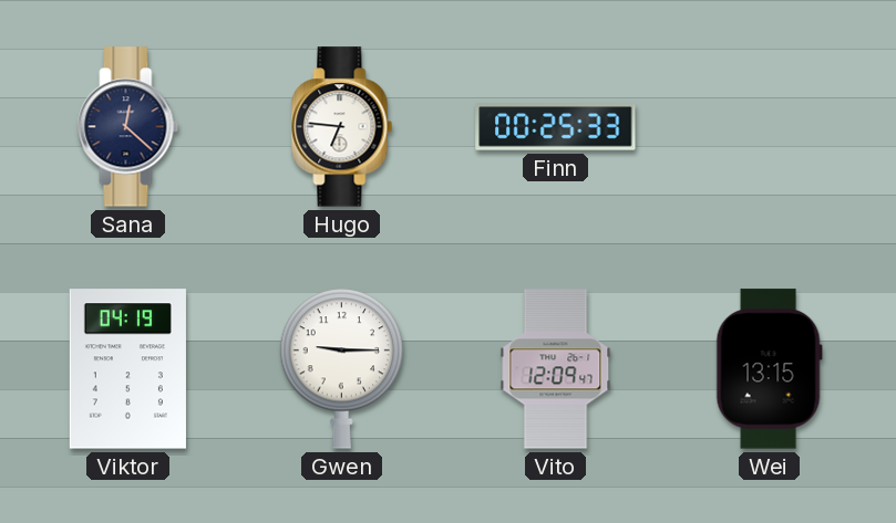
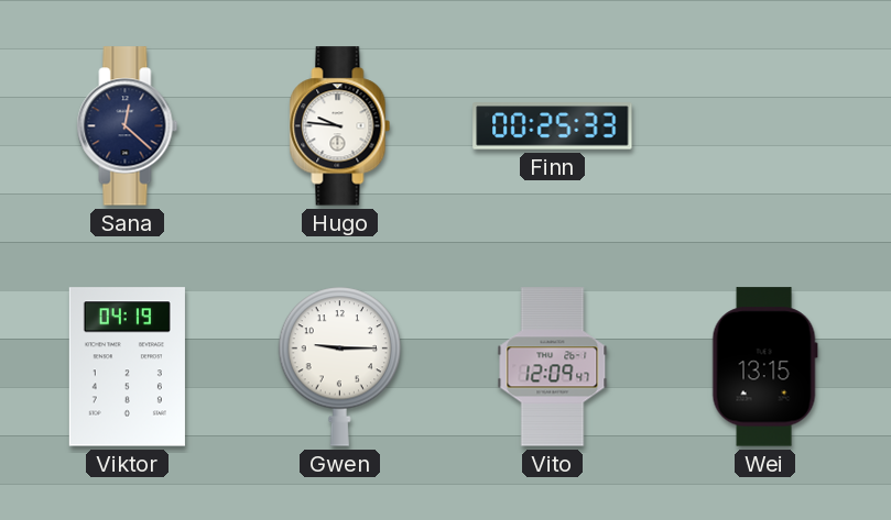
Hugo: 6:46 -> 9:46
